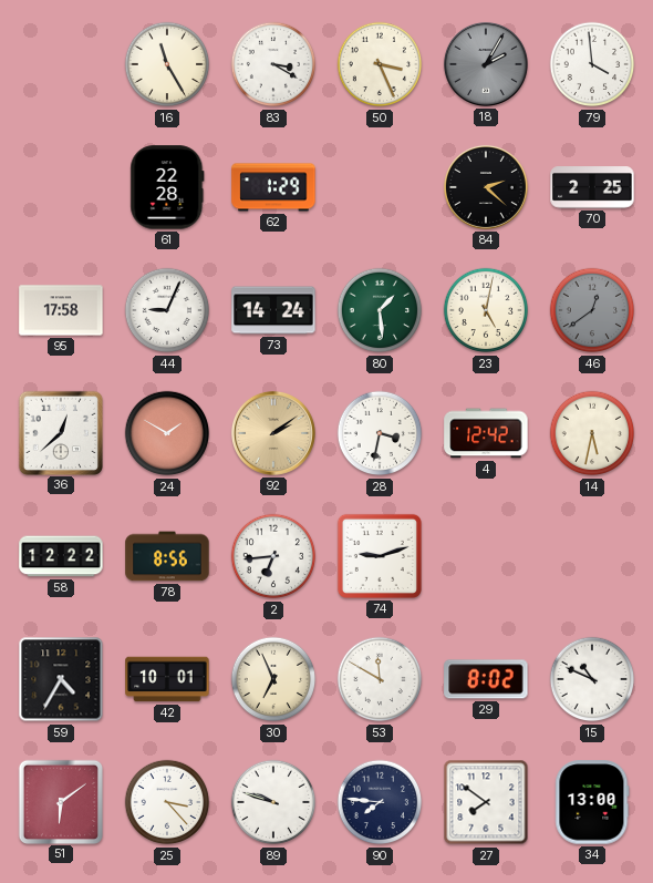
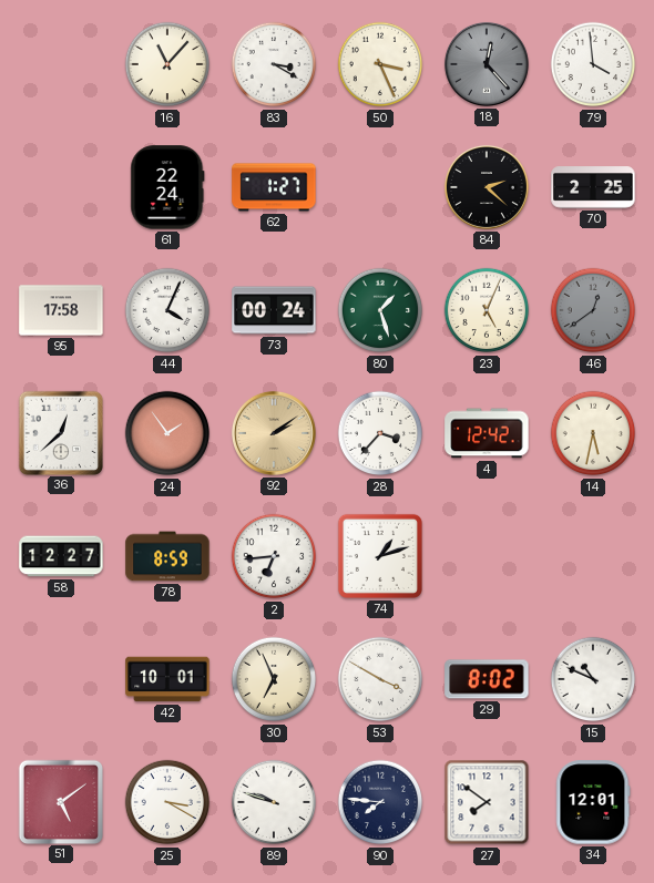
16: 11:25 -> 11:07
18: 2:05 -> 12:23
61: 22:28 -> 22:24
62: 1:29 -> 1:27
44: 9:04 -> 4:04
73: 14:24 -> 00:24
80: 1:29 -> 1:27
23: 5:02 -> 5:04
24: 1:50 -> 1:54
28: 3:32 -> 3:37
58: 12:22 -> 12:27
78: 8:56 -> 8:59
74: 9:12 -> 1:12
59: 4:35 -> none
53: 11:50 -> 3:50
51: 6:09 -> 5:09
25: 3:23 -> 3:20
34: 13:00 -> 12:01
